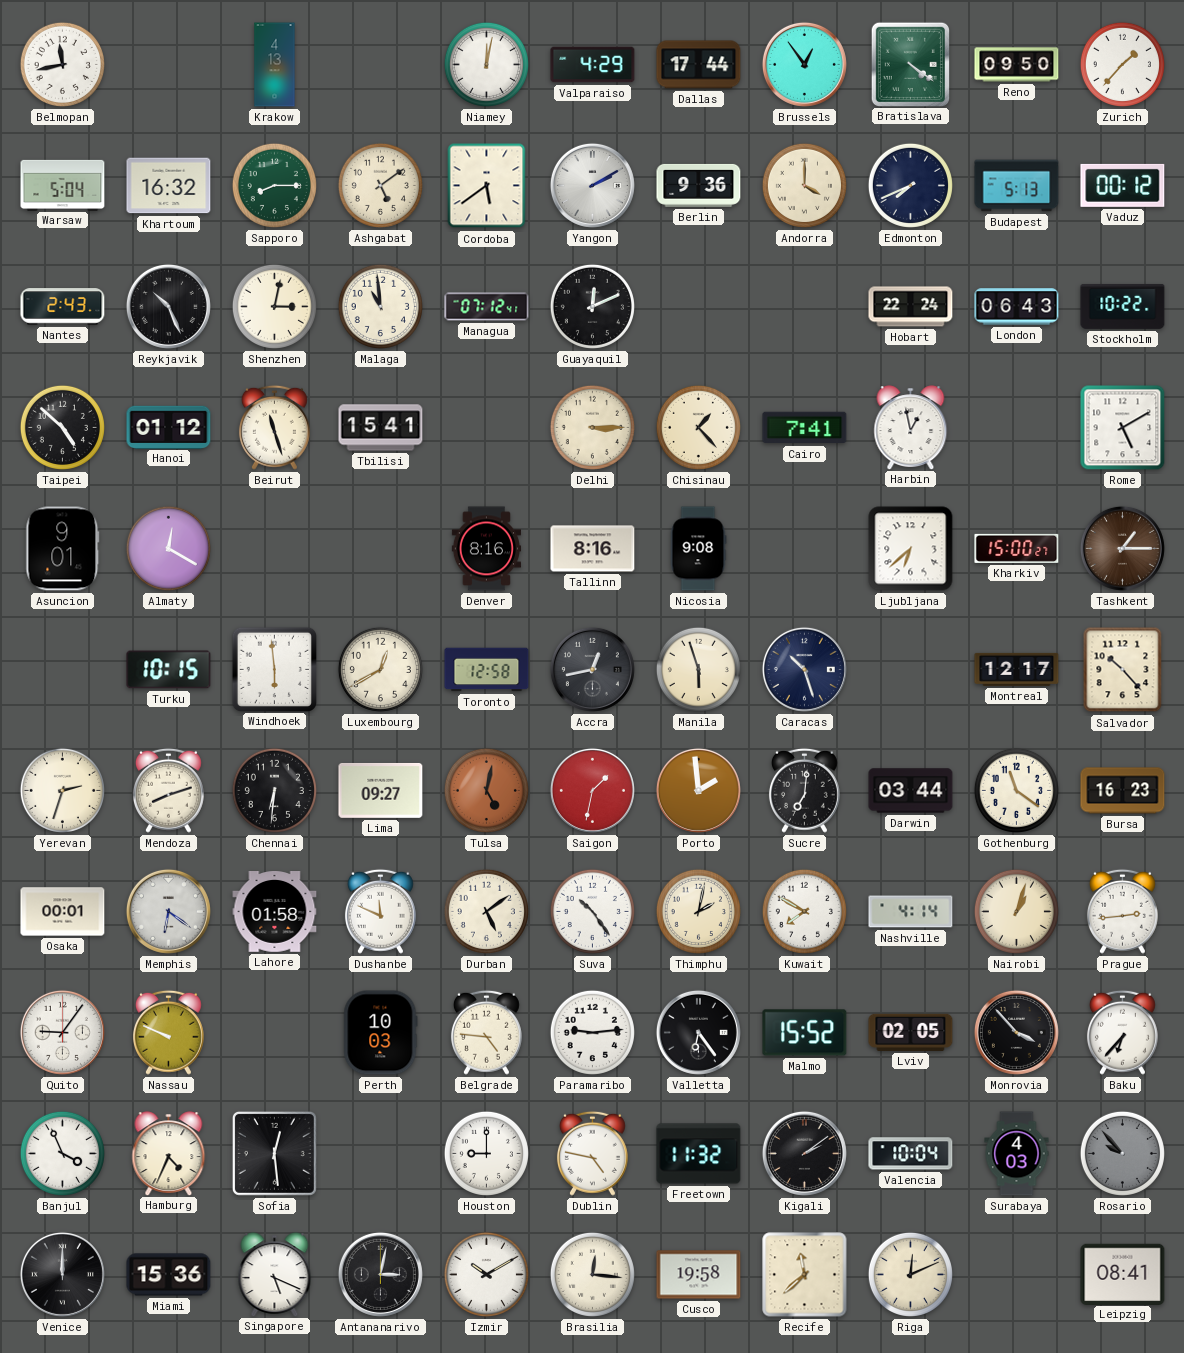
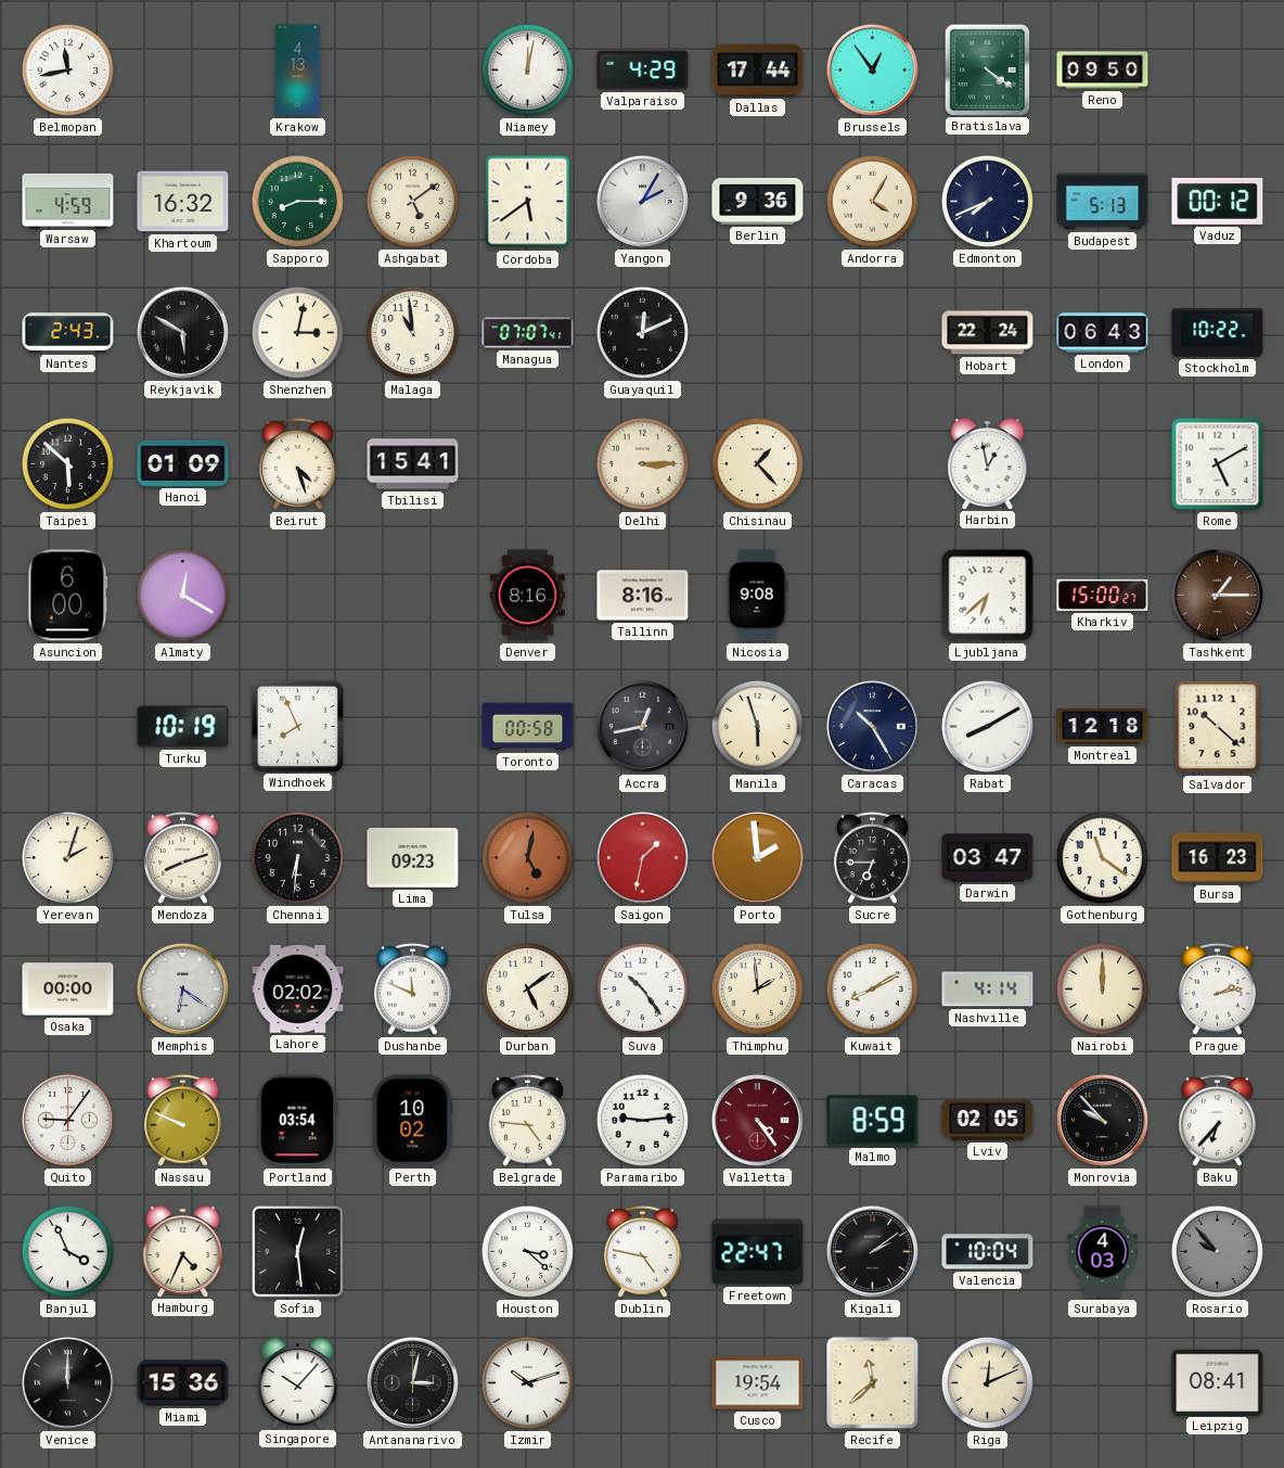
Zurich: 1:37 -> none
Warsaw: 5:04 -> 4:59
Yangon: 2:10 -> 2:05
Andorra: 4:00 -> 4:05
Reykjavik: 10:26 -> 5:50
Managua: 07:12 -> 07:07
Taipei: 4:52 -> 5:52
Hanoi: 01:12 -> 01:09
Beirut: 11:27 -> 4:27
Cairo: 7:41 -> none
Asuncion: 9:01 -> 6:00
Turku: 10:15 -> 10:19
Windhoek: 5:59 -> 7:56
Luxembourg: 12:40 -> none
Toronto: 12:58 -> 00:58
Caracas: 10:27 -> 10:25
Rabat: none -> 8:10
Montreal: 12:17 -> 12:18
Salvador: 10:23 -> 10:22
Yerevan: 2:33 -> 2:03
Lima: 09:27 -> 09:23
Sucre: 7:01 -> 6:45
Darwin: 03:44 -> 03:47
Osaka: 00:01 -> 00:00
Lahore: 01:58 -> 02:02
Thimphu: 2:02 -> 1:59
Kuwait: 7:50 -> 8:10
Nairobi: 1:03 -> 12:00
Prague: 2:44 -> 2:13
Portland: none -> 03:54
Perth: 10:03 -> 10:02
Valletta: 6:24 -> 4:24
Valletta dial: black -> burgundy
Malmo: 15:52 -> 8:59
Monrovia: 3:53 -> 9:53
Houston: 9:00 -> 3:22
Freetown: 11:32 -> 22:47
Singapore: 5:19 -> 10:07
Izmir: 10:10 -> 10:12
Brasilia: 12:16 -> none
Cusco: 19:58 -> 19:54
